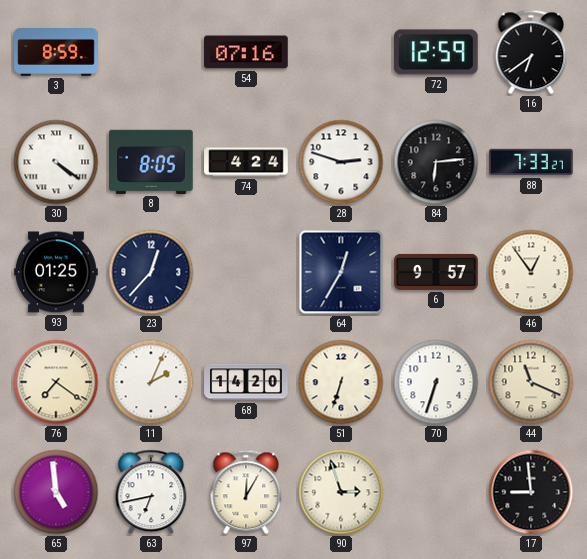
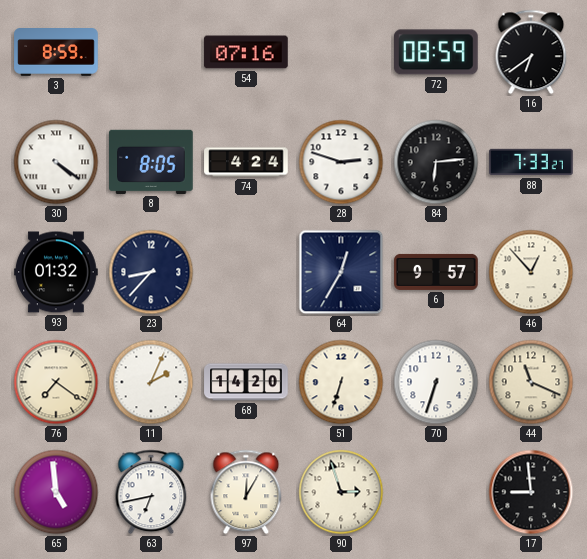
72: 12:59 -> 08:59
93: 01:25 -> 01:32
23: 12:37 -> 8:37
46: 12:54 -> 12:53
